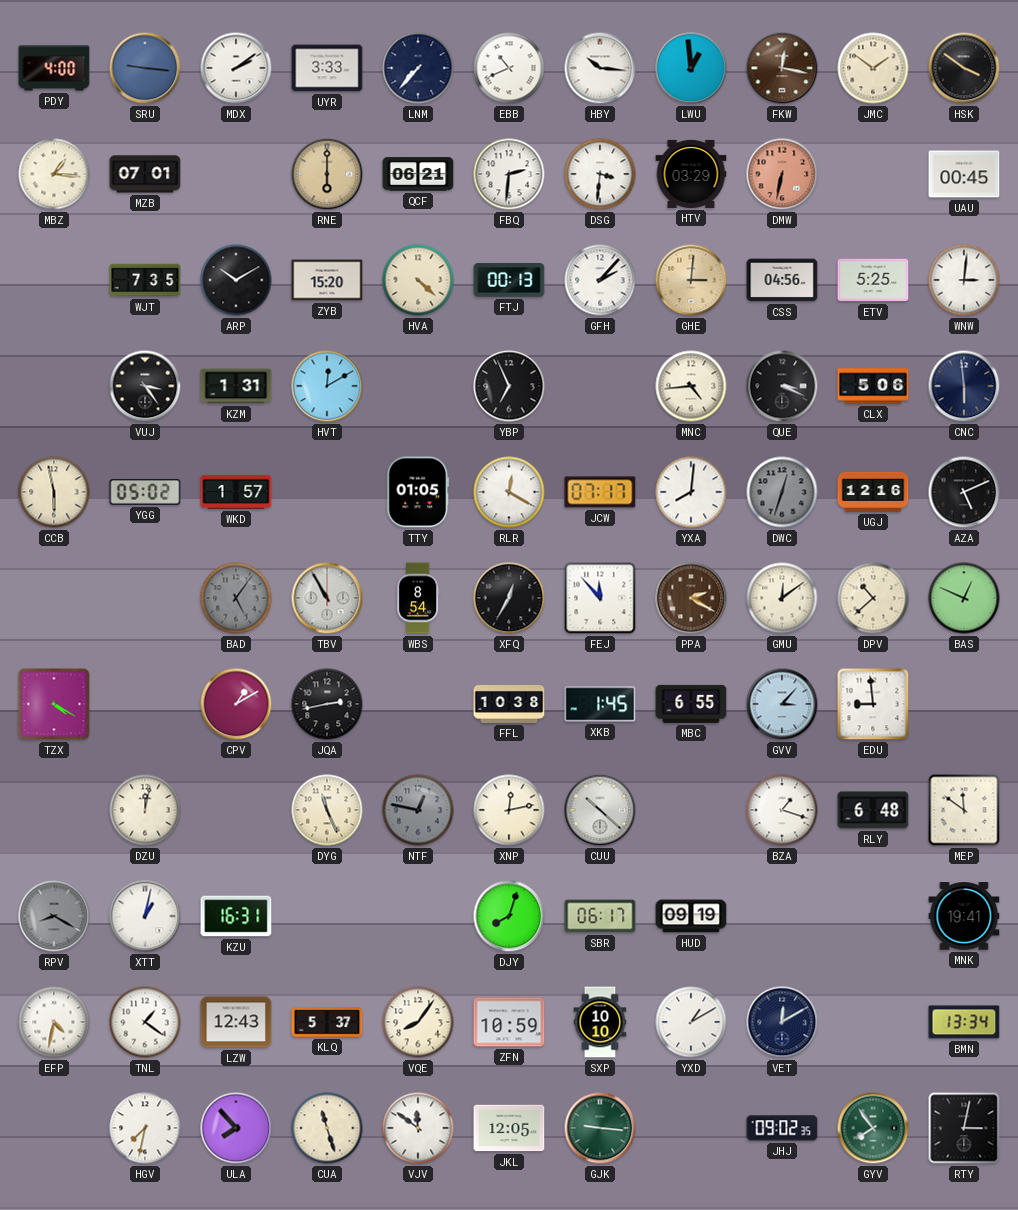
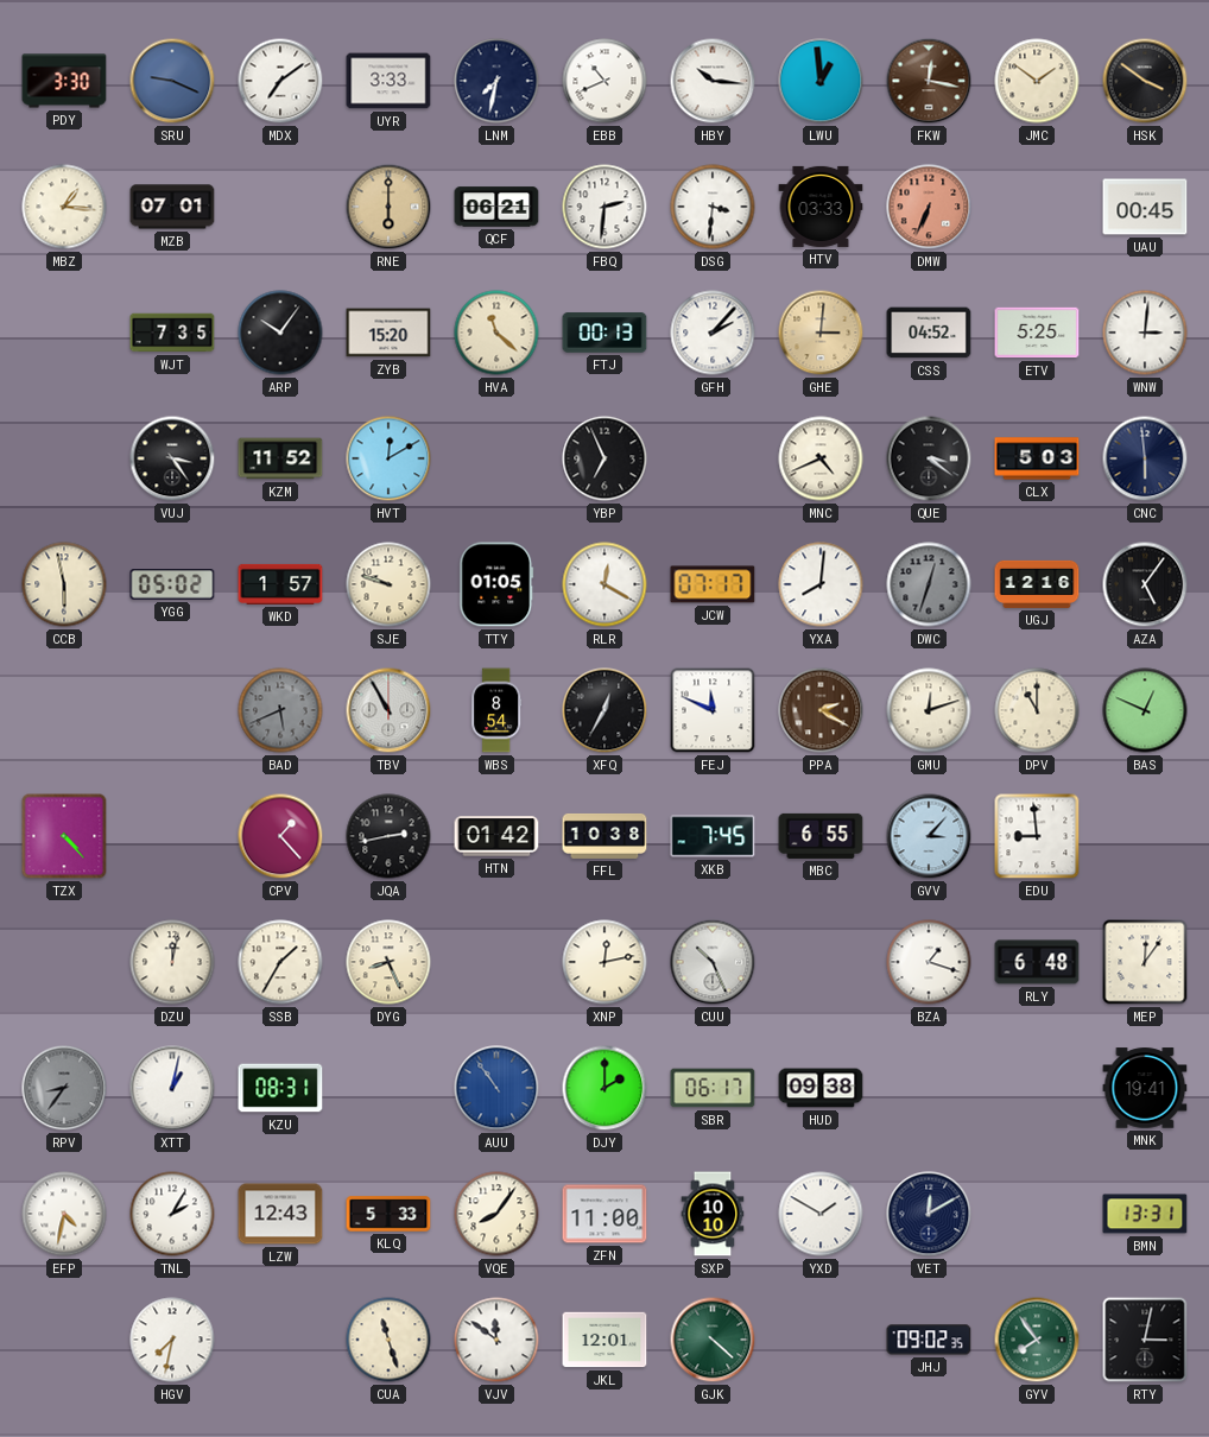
PDY: 4:00 -> 3:30
SRU: 9:16 -> 9:19
MDX: 2:09 -> 7:09
LNM: 7:37 -> 7:32
HTV: 03:29 -> 03:33
DMW: 6:32 -> 6:34
ARP: 10:10 -> 10:06
HVA: 4:22 -> 11:22
CSS: 04:56 -> 04:52
KZM: 1:31 -> 11:52
MNC: 4:44 -> 4:41
QUE: 3:19 -> 3:21
CLX: 5:06 -> 5:03
SJE: none -> 9:48
AZA: 5:11 -> 5:06
BAD: 5:06 -> 5:41
FEJ: 11:53 -> 11:49
GMU: 12:09 -> 12:12
DPV: 10:38 -> 11:00
TZX: 4:20 -> 4:23
CPV: 1:10 -> 1:23
HTN: none -> 01:42
XKB: 1:45 -> 7:45
SSB: none -> 1:35
DYG: 11:26 -> 8:26
NTF: 12:47 -> none
CUU: 10:22 -> 10:26
MEP: 11:51 -> 12:06
RPV: 8:20 -> 8:36
KZU: 16:31 -> 08:31
AUU: none -> 10:54
DJY: 8:03 -> 2:00
HUD: 09:19 -> 09:38
TNL: 1:21 -> 2:05
KLQ: 5:37 -> 5:33
ZFN: 10:59 -> 11:00
YXD: 1:10 -> 1:50
BMN: 13:34 -> 13:31
ULA: 7:53 -> none
JKL: 12:05 -> 12:01
GJK: 9:16 -> 4:22
